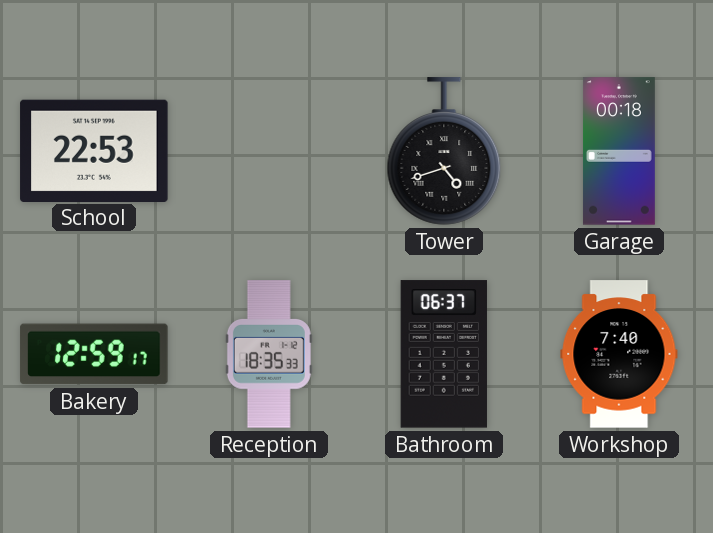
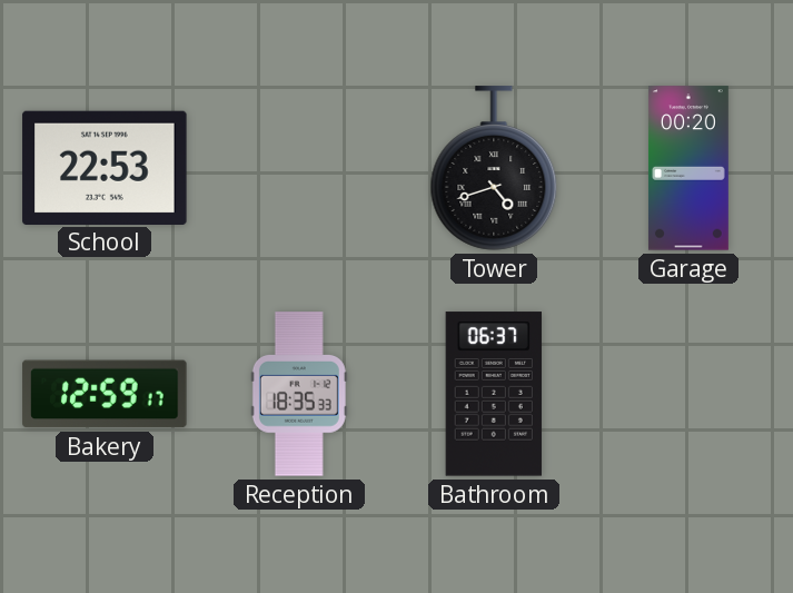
Garage: 00:18 -> 00:20
Workshop: 7:40 -> none
